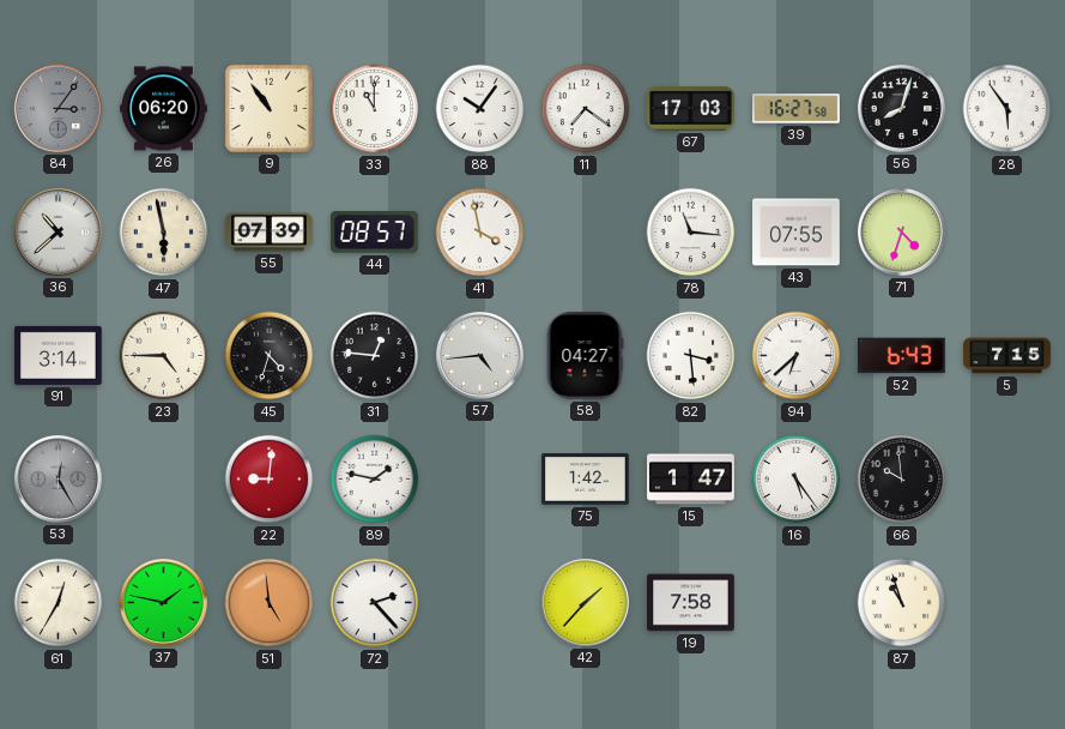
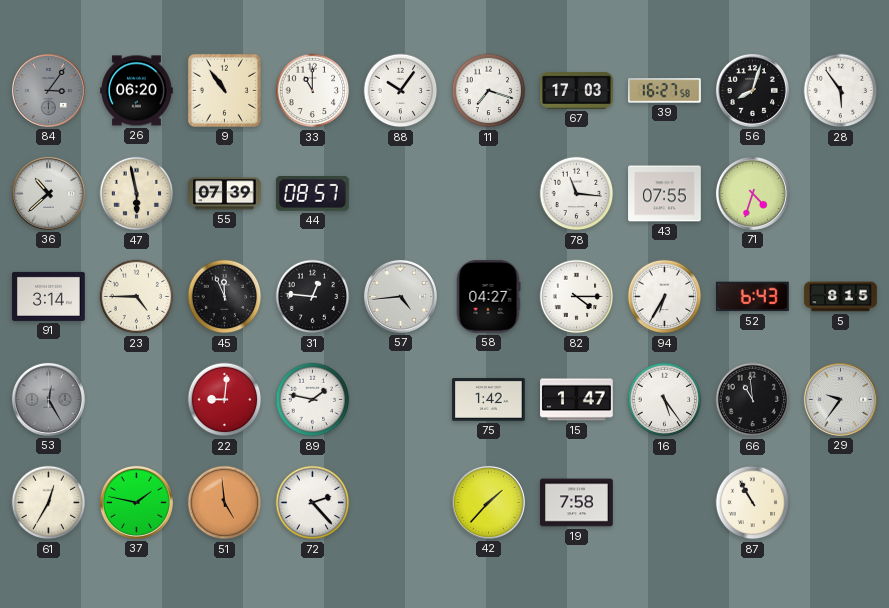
11: 7:21 -> 7:18
41: 3:58 -> none
45: 4:33 -> 11:56
82: 3:29 -> 4:15
94: 6:38 -> 6:35
5: 7:15 -> 8:15
66: 9:59 -> 10:59
29: none -> 9:36
87: 10:57 -> 10:55
